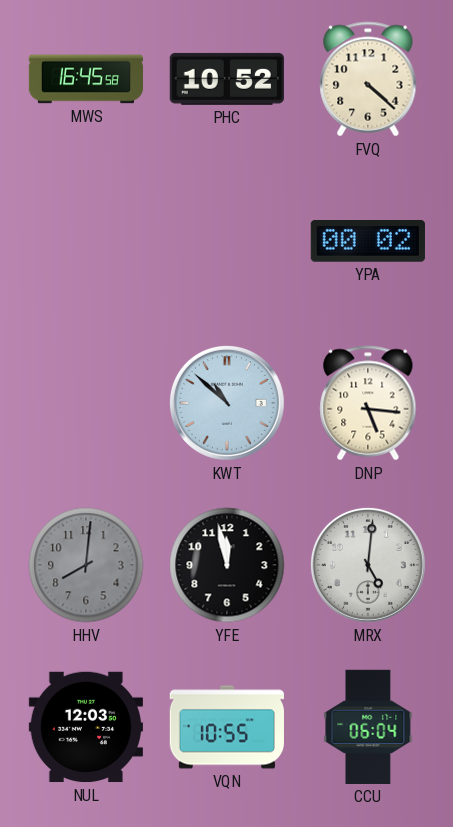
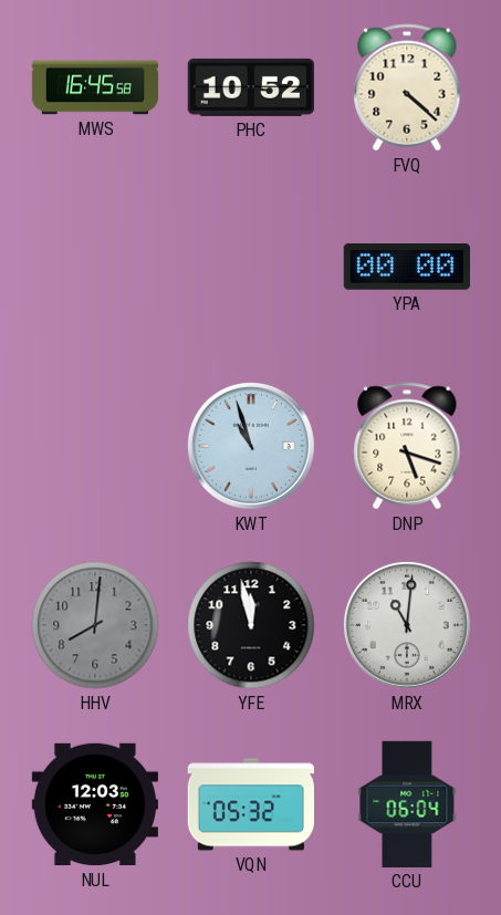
YPA: 00:02 -> 00:00
KWT: 10:52 -> 10:57
DNP: 5:16 -> 5:18
MRX: 5:01 -> 11:01
VQN: 10:55 -> 05:32
